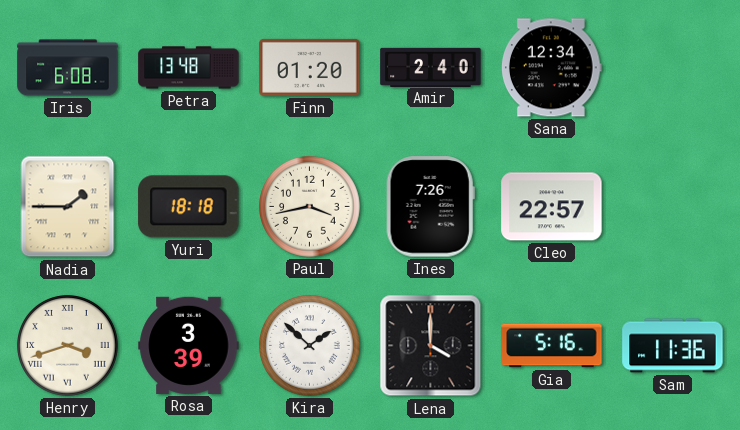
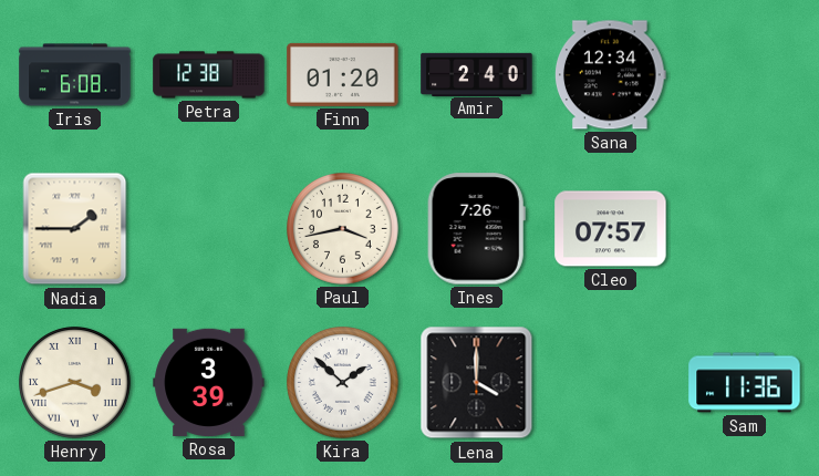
Petra: 13:48 -> 12:38
Yuri: 18:18 -> none
Cleo: 22:57 -> 07:57
Gia: 5:16 -> none
